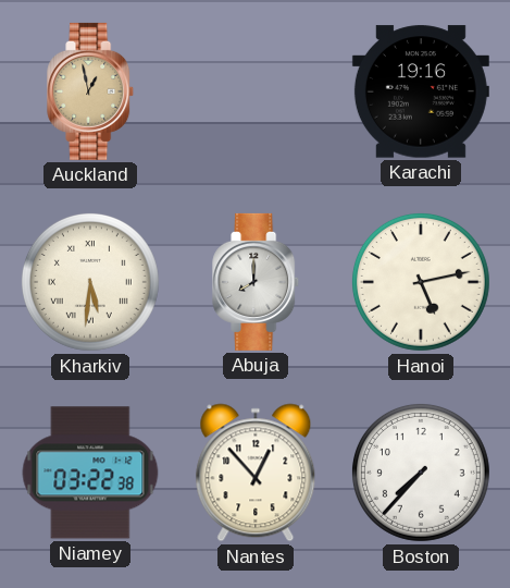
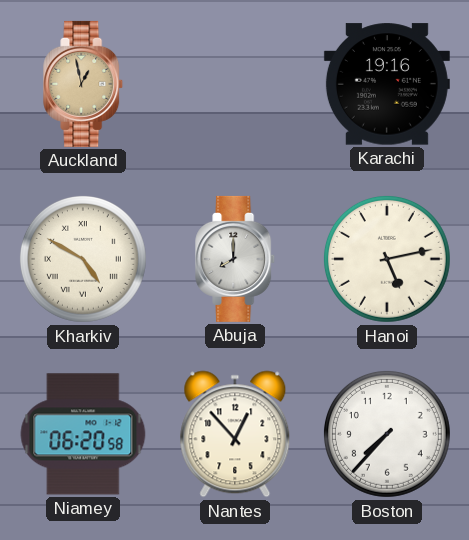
Kharkiv: 5:31 -> 4:50
Niamey: 03:22 -> 06:20
